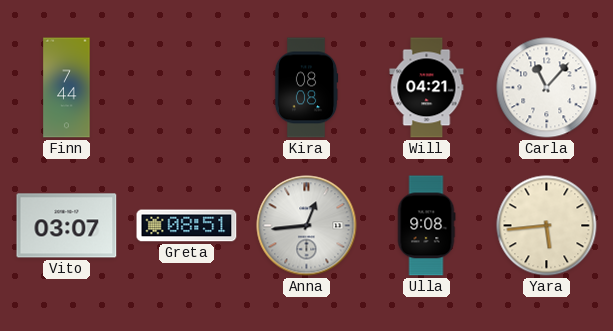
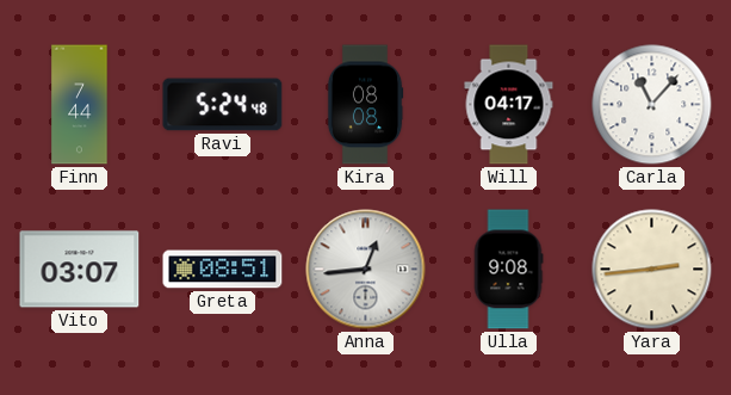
Ravi: none -> 5:24
Will: 04:21 -> 04:17
Yara: 5:44 -> 2:44
